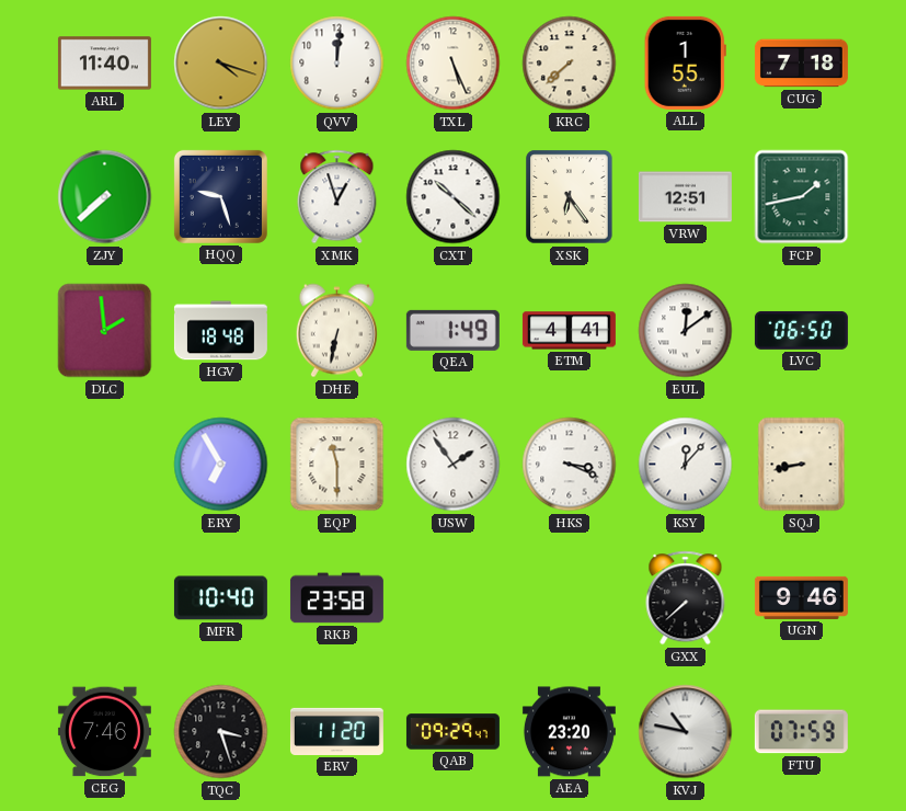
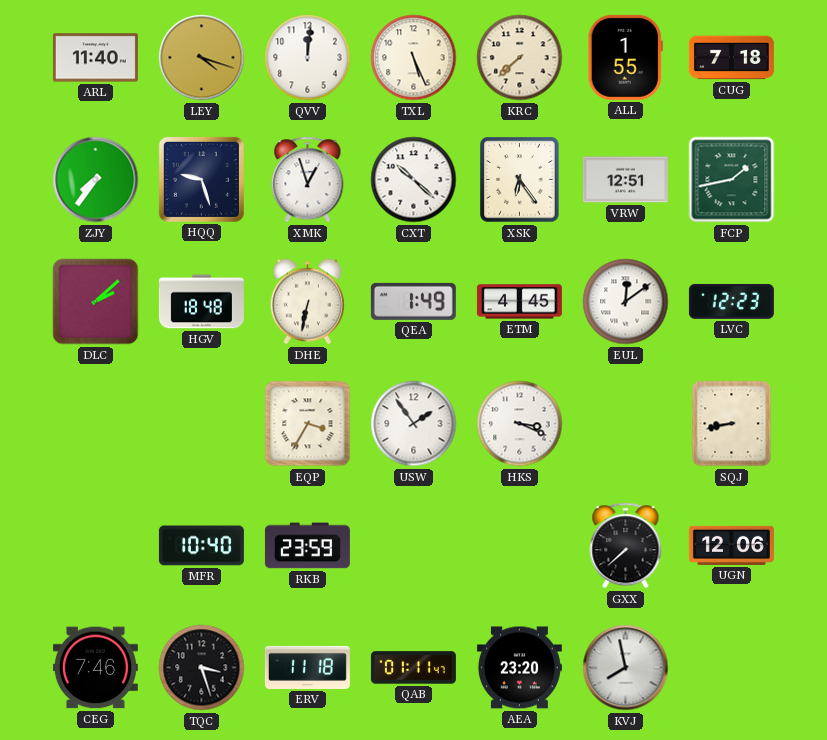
ZJY: 7:38 -> 7:36
DLC: 1:59 -> 2:08
ETM: 4:41 -> 4:45
LVC: 06:50 -> 12:23
ERY: 6:55 -> none
EQP: 11:30 -> 3:35
KSY: 12:07 -> none
RKB: 23:58 -> 23:59
UGN: 9:46 -> 12:06
ERV: 11:20 -> 11:18
QAB: 09:29 -> 01:11
KVJ: 10:47 -> 7:58
FTU: 07:59 -> none
